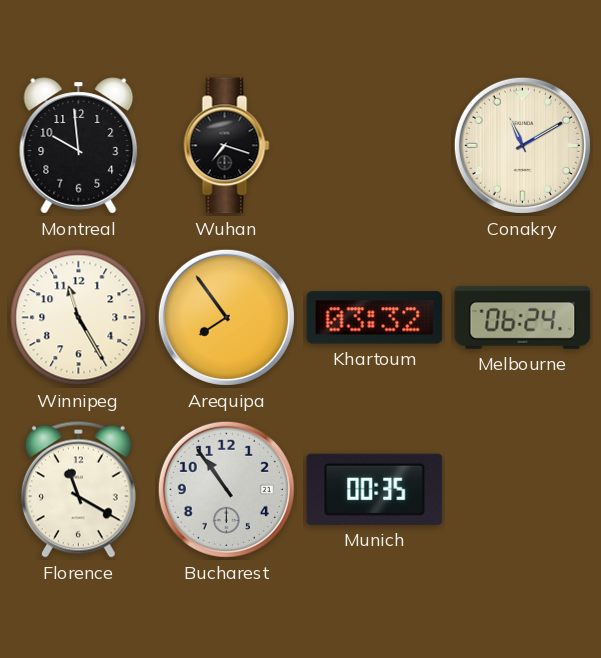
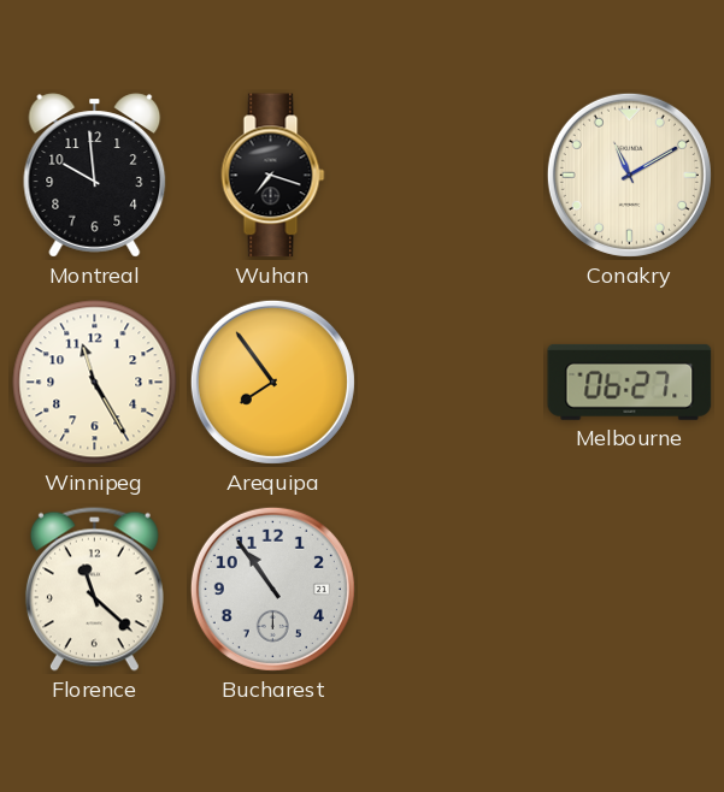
Khartoum: 03:32 -> none
Melbourne: 06:24 -> 06:27
Florence: 11:20 -> 11:22
Munich: 00:35 -> none
